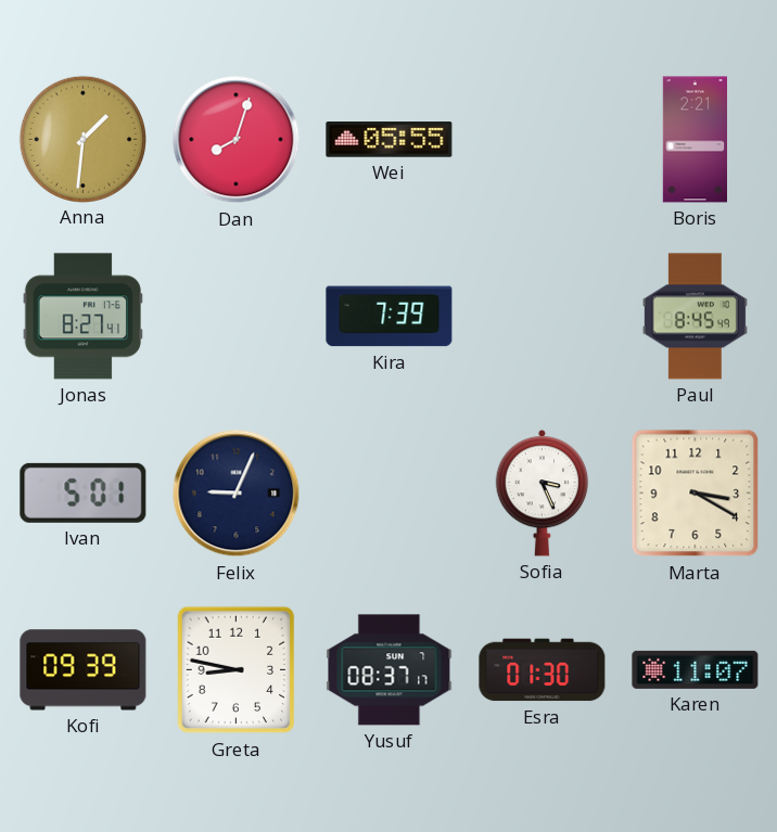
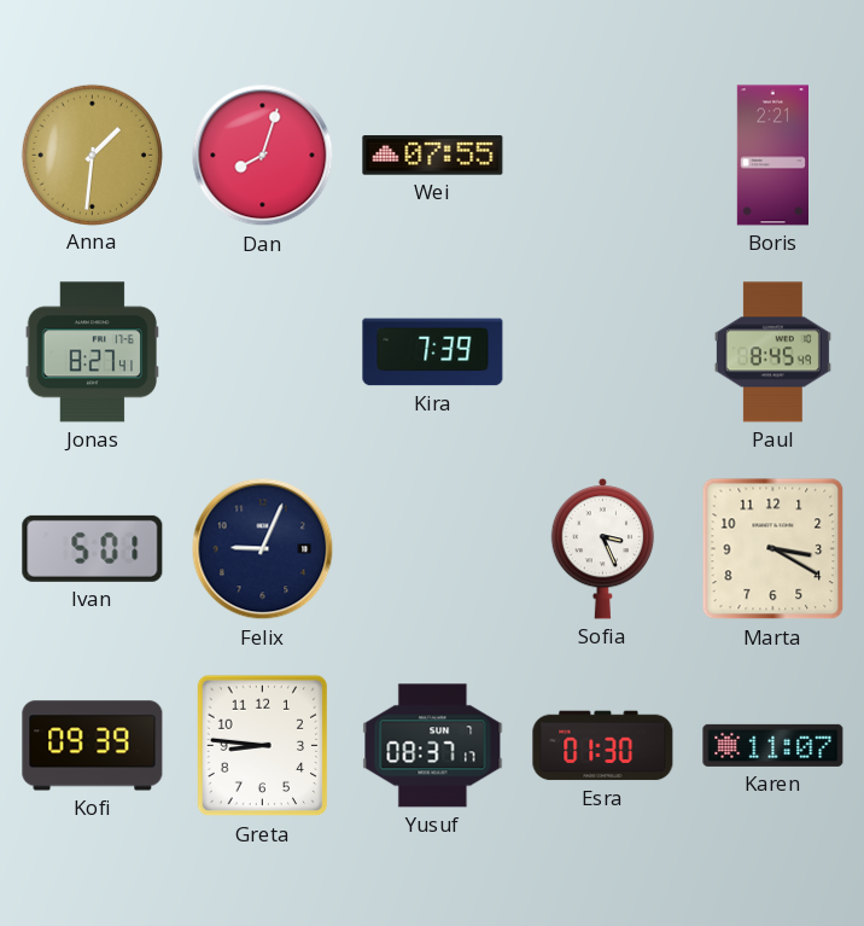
Wei: 05:55 -> 07:55
Greta: 8:47 -> 8:46
